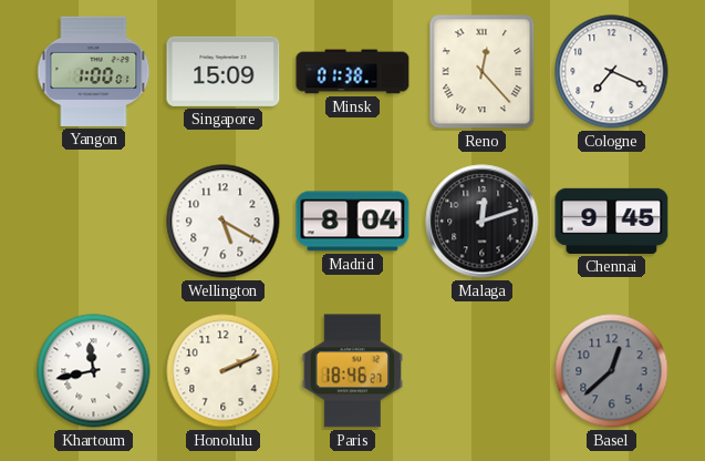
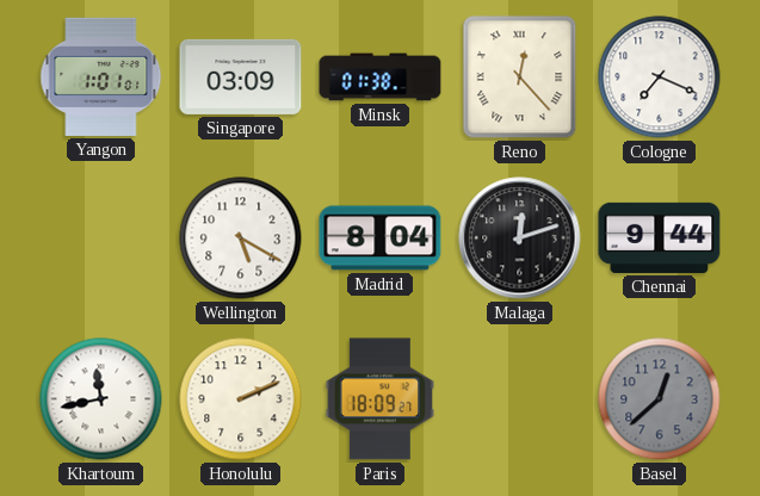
Yangon: 1:00 -> 1:01
Singapore: 15:09 -> 03:09
Chennai: 9:45 -> 9:44
Paris: 18:46 -> 18:09
